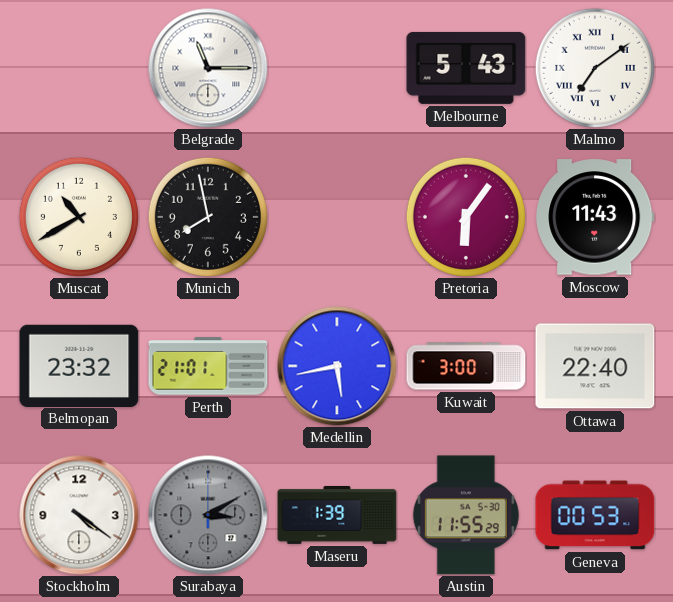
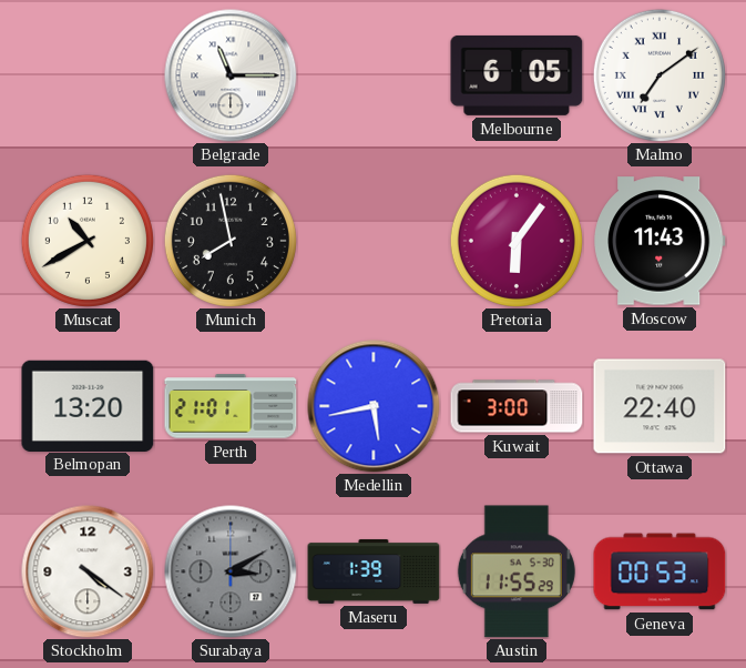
Melbourne: 5:43 -> 6:05
Belmopan: 23:32 -> 13:20
